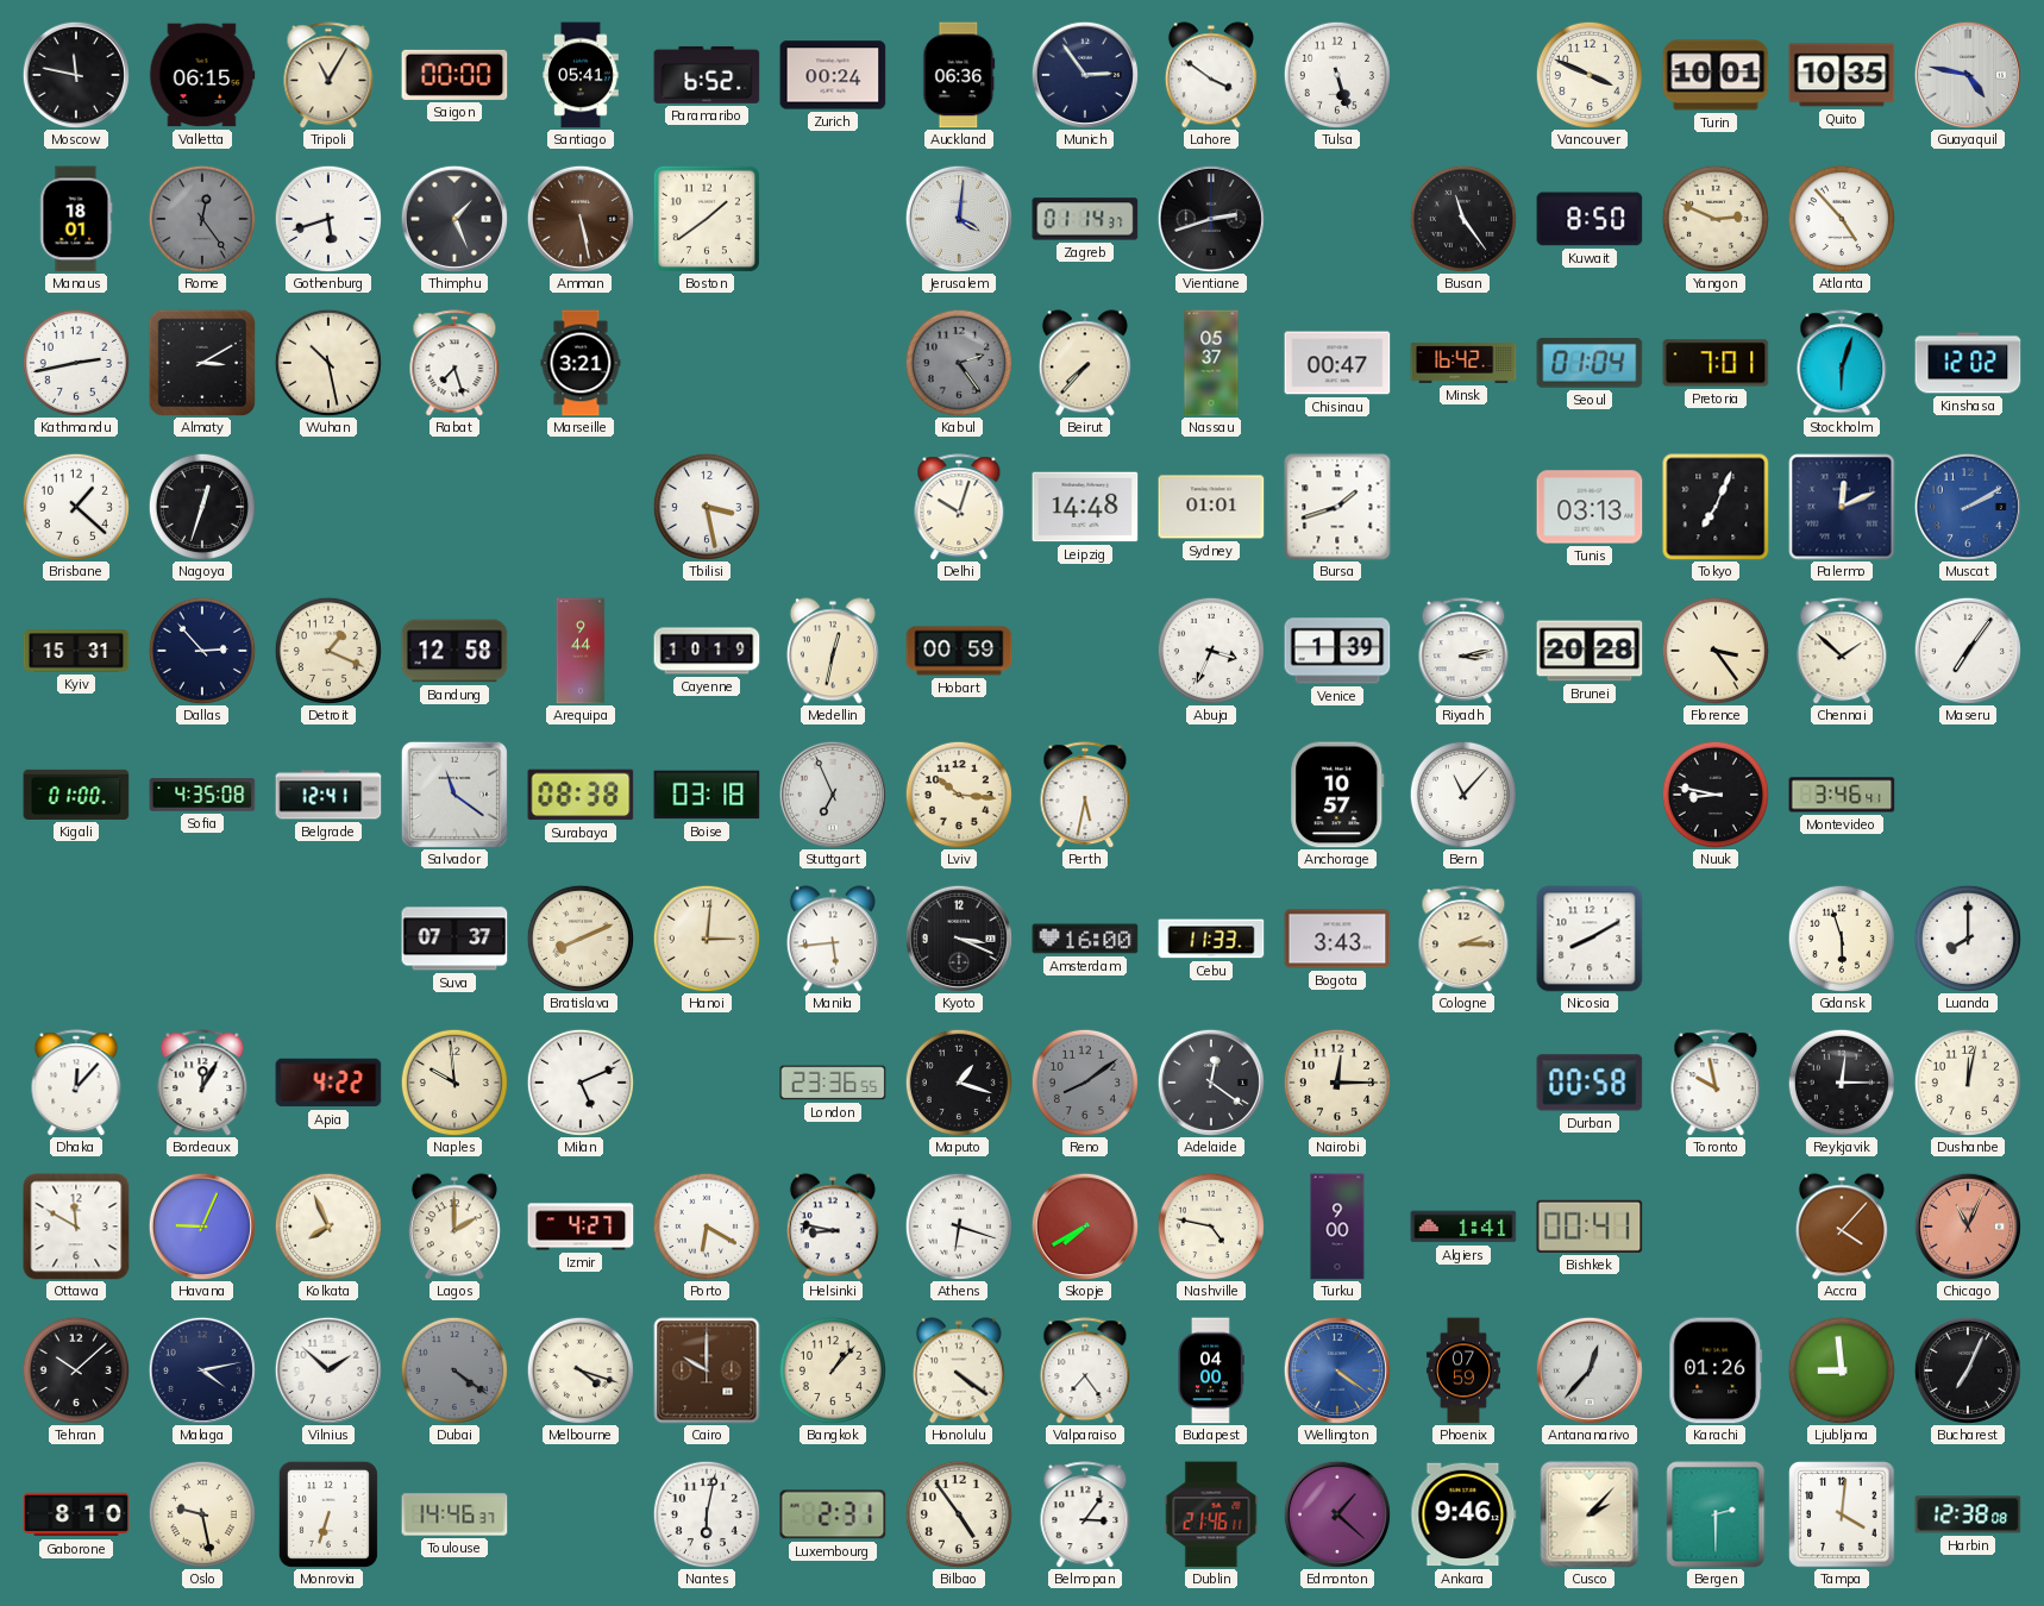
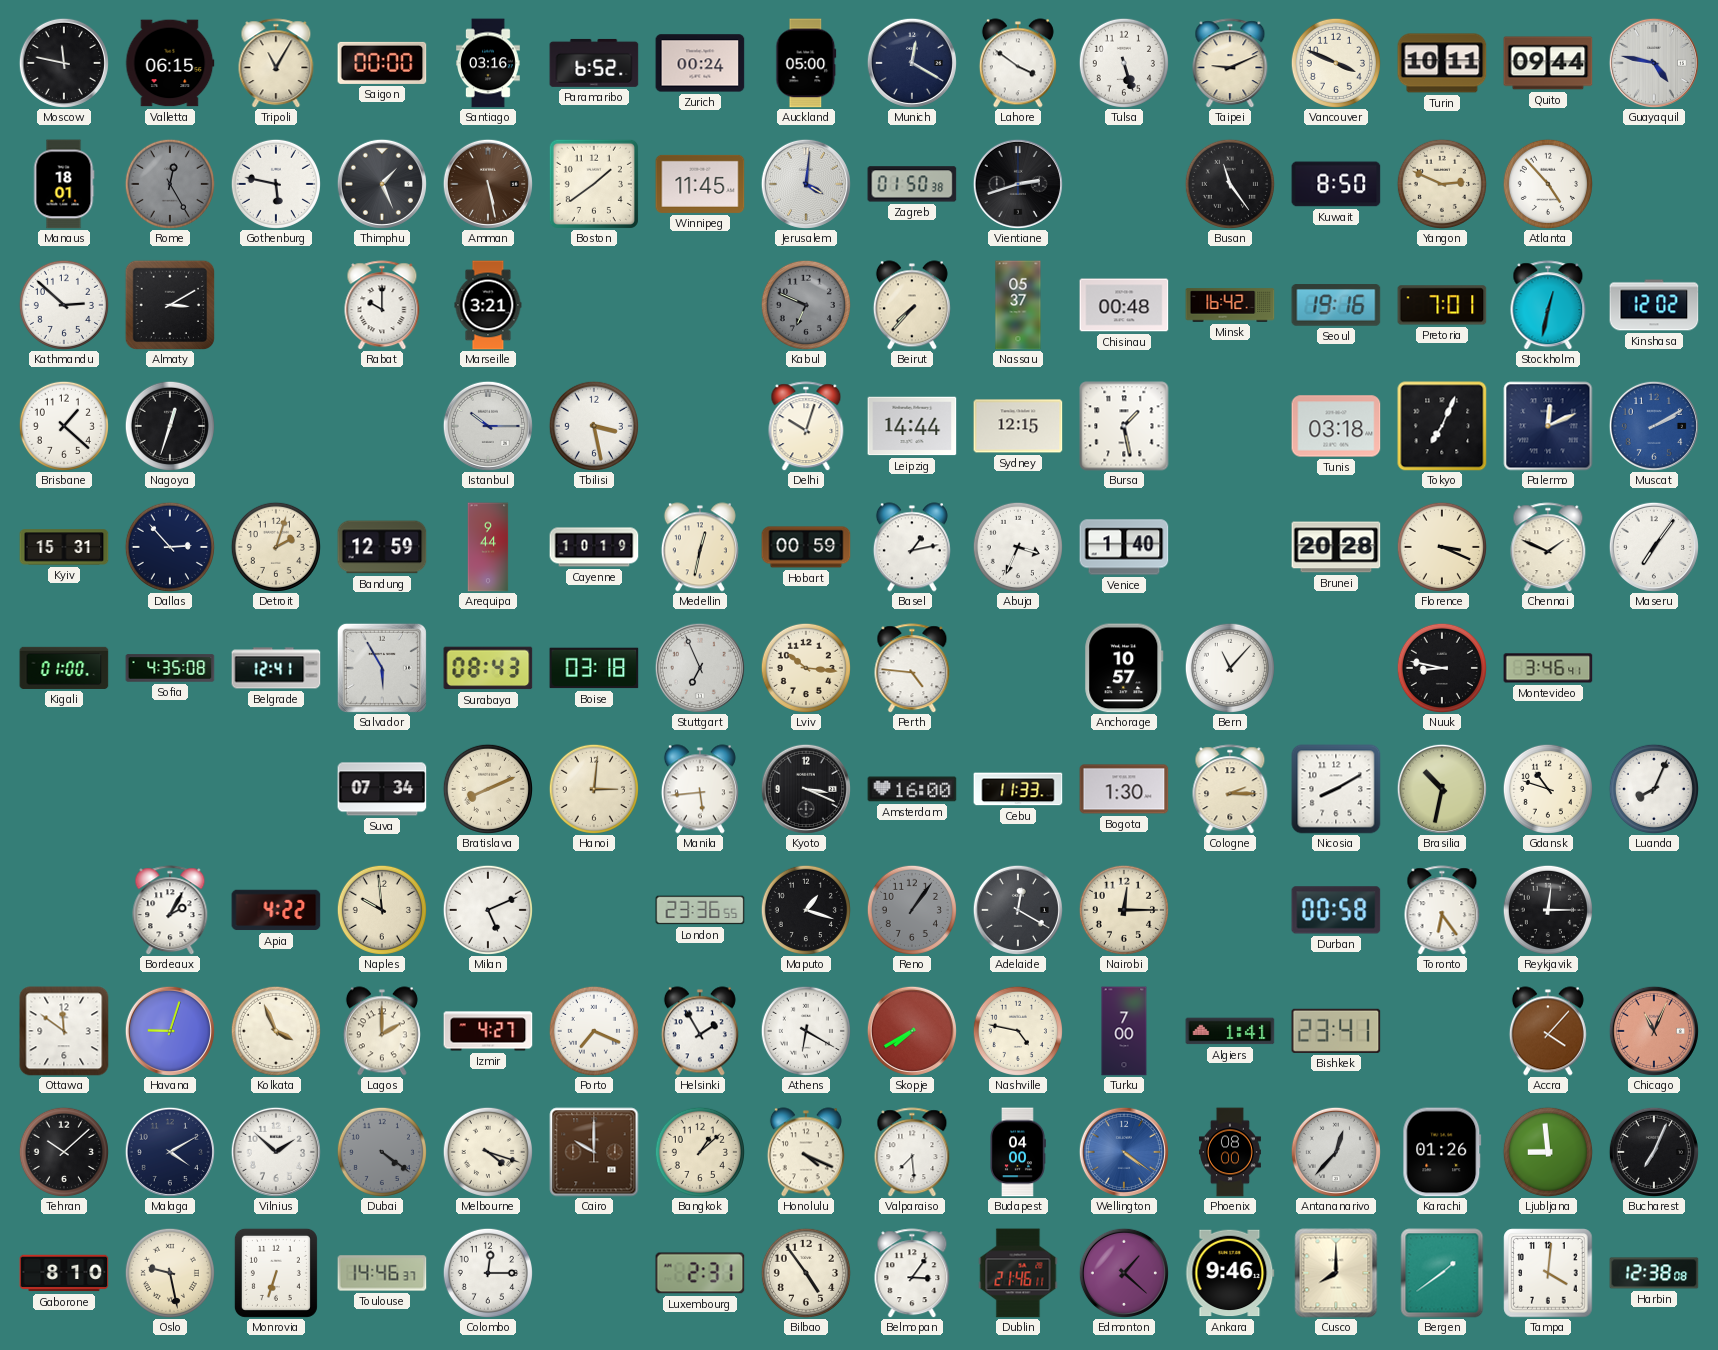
Santiago: 05:41 -> 03:16
Auckland: 06:36 -> 05:00
Munich: 2:54 -> 12:20
Taipei: none -> 9:11
Turin: 10:01 -> 10:11
Quito: 10:35 -> 09:44
Rome: 12:24 -> 12:25
Gothenburg: 5:42 -> 5:47
Winnipeg: none -> 11:45
Zagreb: 01:14 -> 01:50
Kathmandu: 2:43 -> 2:52
Wuhan: 10:28 -> none
Rabat: 7:27 -> 10:00
Kabul: 2:24 -> 6:49
Chisinau: 00:47 -> 00:48
Seoul: 01:04 -> 19:16
Stockholm: 6:03 -> 12:32
Istanbul: none -> 10:15
Leipzig: 14:48 -> 14:44
Sydney: 01:01 -> 12:15
Bursa: 1:42 -> 1:28
Tunis: 03:13 -> 03:18
Detroit: 1:19 -> 2:03
Bandung: 12:58 -> 12:59
Basel: none -> 1:13
Venice: 1:39 -> 1:40
Riyadh: 3:13 -> none
Florence: 3:24 -> 3:19
Chennai: 1:52 -> 1:49
Salvador: 11:21 -> 5:55
Surabaya: 08:38 -> 08:43
Perth: 5:32 -> 4:46
Suva: 07:37 -> 07:34
Bogota: 3:43 -> 1:30
Brasilia: none -> 10:32
Gdansk: 5:57 -> 10:48
Luanda: 8:00 -> 8:04
Dhaka: 12:07 -> none
Bordeaux: 12:05 -> 2:05
Reno: 8:09 -> 1:06
Adelaide: 12:21 -> 12:20
Toronto: 9:58 -> 6:24
Dushanbe: 12:02 -> none
Ottawa: 11:50 -> 11:51
Havana: 9:04 -> 9:03
Kolkata: 7:56 -> 3:56
Porto: 6:20 -> 7:19
Helsinki: 8:47 -> 1:55
Athens: 6:18 -> 6:20
Turku: 9:00 -> 7:00
Bishkek: 00:41 -> 23:41
Malaga: 4:13 -> 4:10
Bangkok: 1:07 -> 1:08
Honolulu: 4:21 -> 4:19
Valparaiso: 7:24 -> 7:29
Phoenix: 07:59 -> 08:00
Colombo: none -> 12:15
Nantes: 6:02 -> none
Cusco: 2:07 -> 8:00
Bergen: 2:30 -> 1:39
